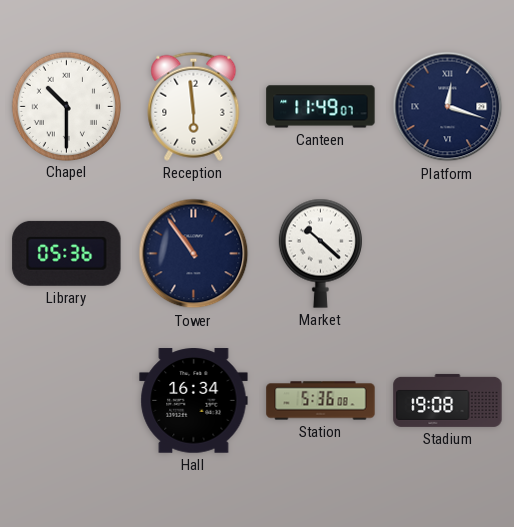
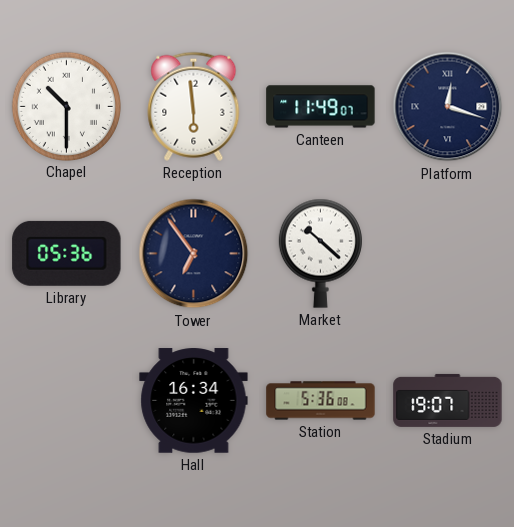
Tower: 10:54 -> 6:54
Stadium: 19:08 -> 19:07
